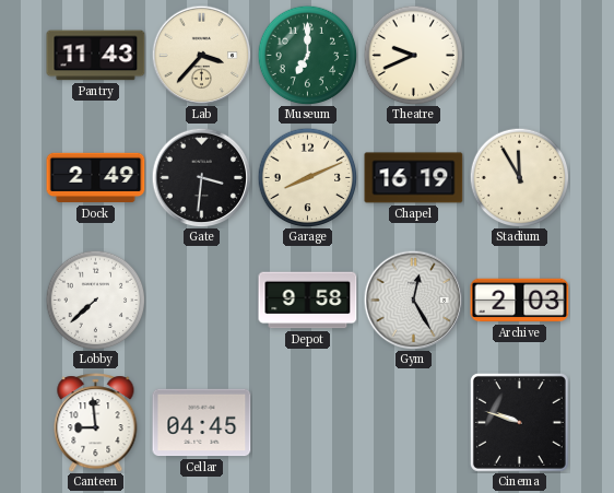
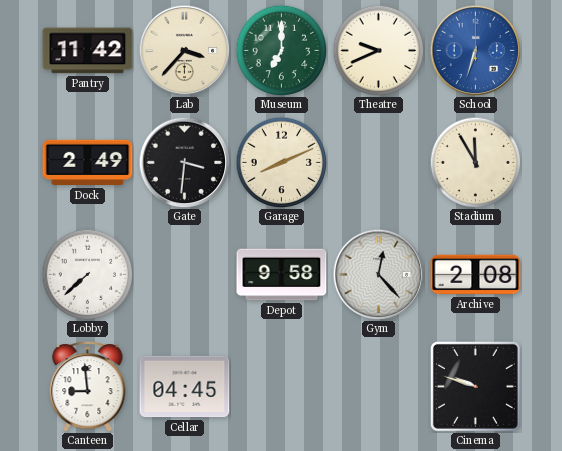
Pantry: 11:43 -> 11:42
School: none -> 6:33
Chapel: 16:19 -> none
Gym: 12:25 -> 12:23
Archive: 2:03 -> 2:08
